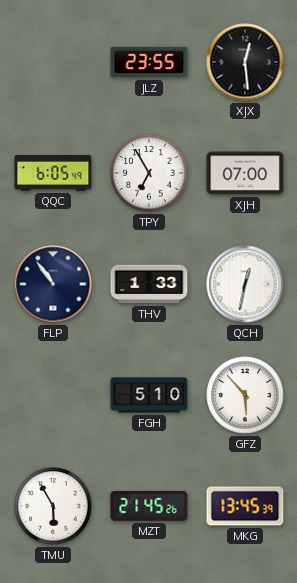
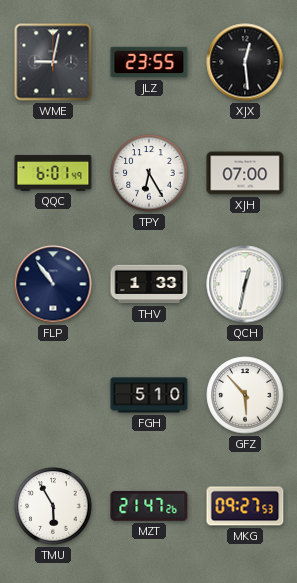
WME: none -> 9:02
QQC: 6:05 -> 6:01
TPY: 6:55 -> 6:25
MZT: 21:45 -> 21:47
MKG: 13:45 -> 09:27
